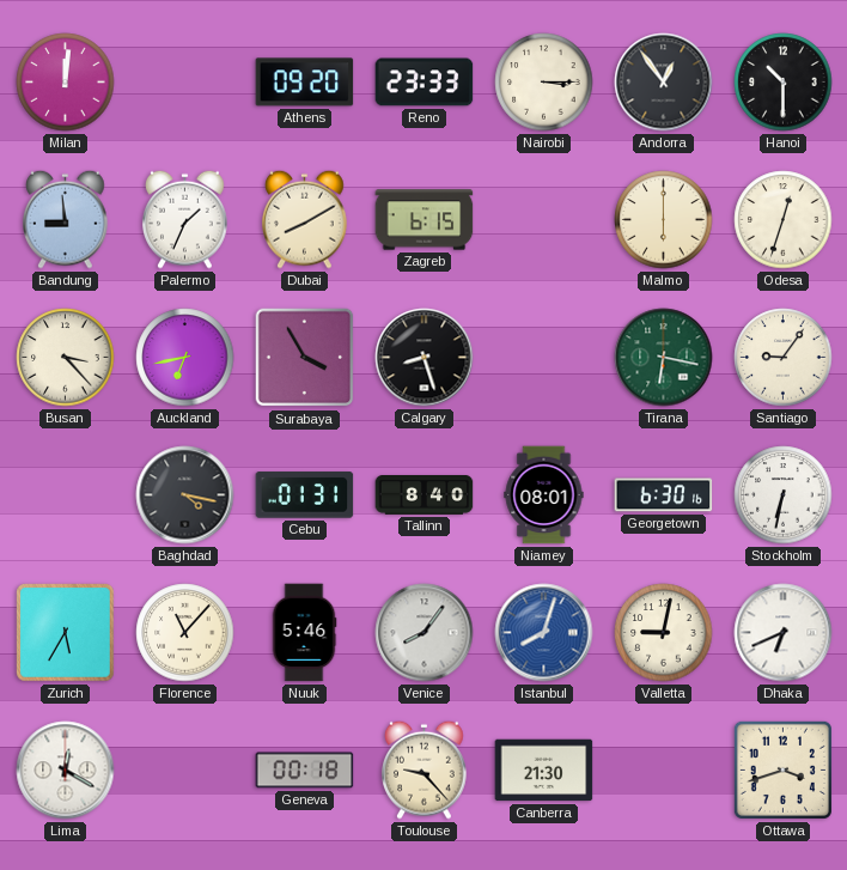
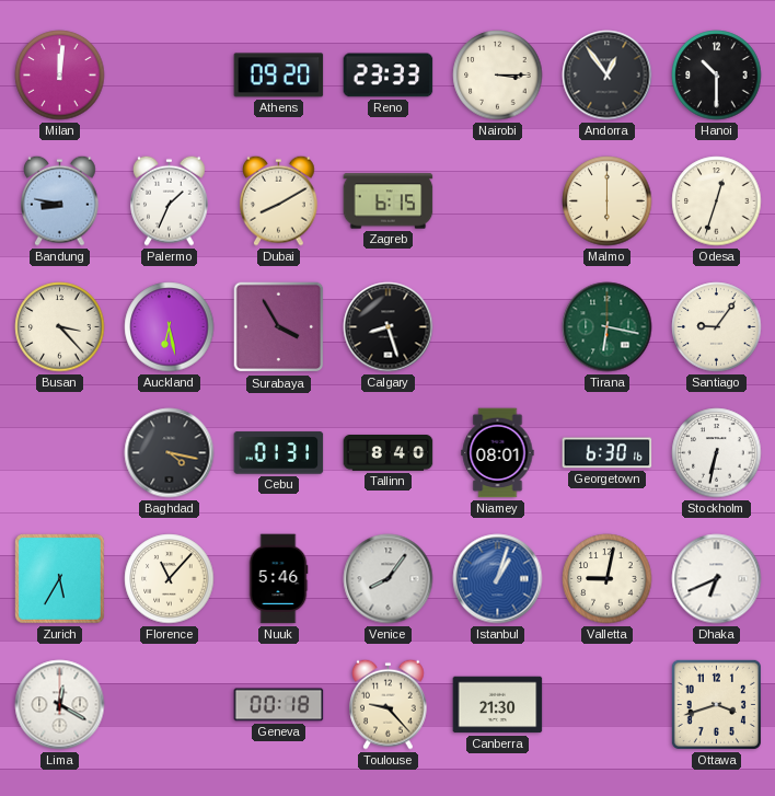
Bandung: 8:59 -> 8:47
Auckland: 6:43 -> 6:28
Istanbul: 8:03 -> 1:03
